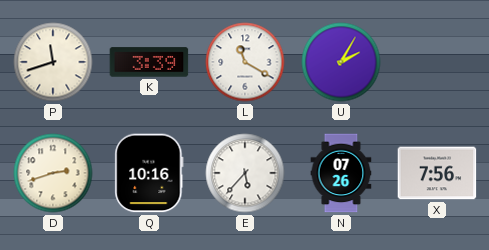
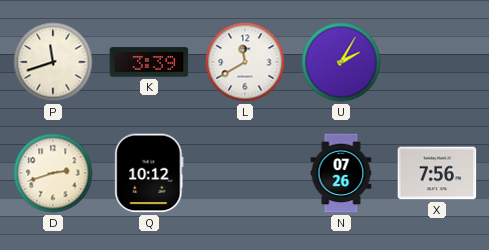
L: 11:20 -> 11:40
Q: 10:16 -> 10:12
E: 5:37 -> none
